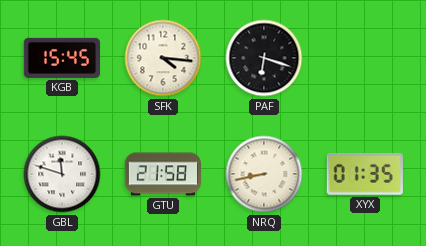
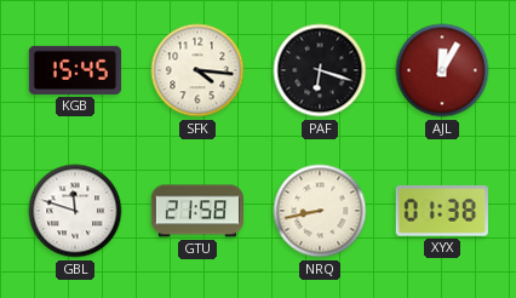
AJL: none -> 12:05
XYX: 01:35 -> 01:38
